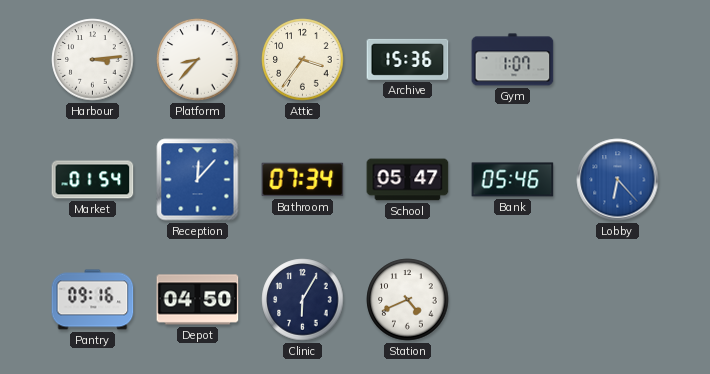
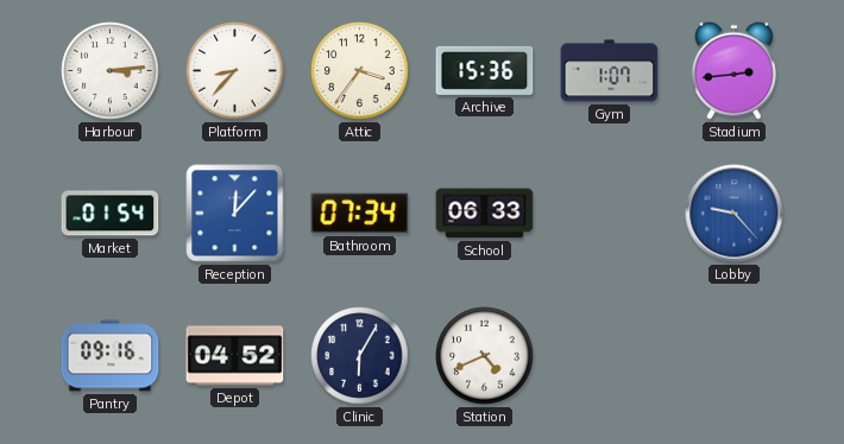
Stadium: none -> 2:44
School: 05:47 -> 06:33
Bank: 05:46 -> none
Lobby: 6:23 -> 9:23
Depot: 04:50 -> 04:52
